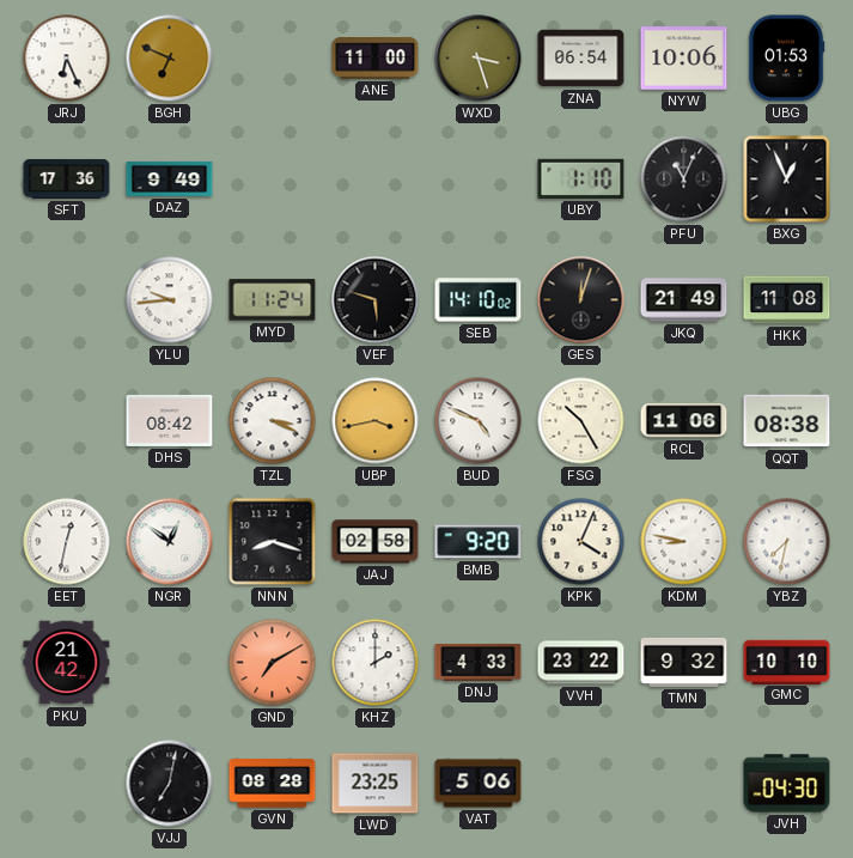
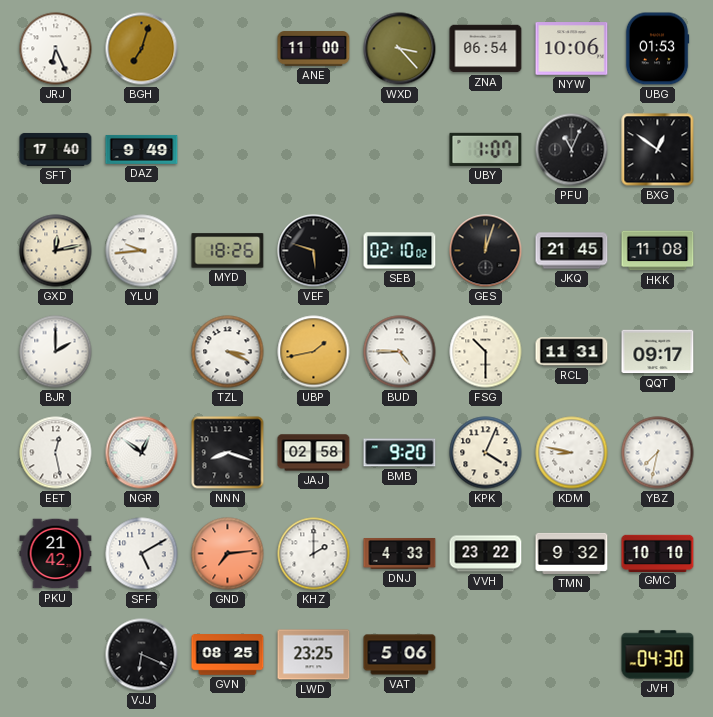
BGH: 6:49 -> 7:03
WXD: 3:27 -> 3:23
SFT: 17:36 -> 17:40
UBY: 1:10 -> 1:07
BXG: 12:56 -> 12:51
GXD: none -> 12:13
MYD: 11:24 -> 18:26
SEB: 14:10 -> 02:10
JKQ: 21:49 -> 21:45
BJR: none -> 2:00
DHS: 08:42 -> none
UBP: 3:43 -> 1:43
BUD: 4:49 -> 4:45
FSG: 10:25 -> 10:30
RCL: 11:06 -> 11:31
QQT: 08:38 -> 09:17
EET: 12:32 -> 12:28
SFF: none -> 5:10
GND: 7:10 -> 7:14
VJJ: 7:02 -> 6:19
GVN: 08:28 -> 08:25
